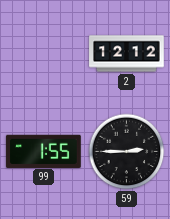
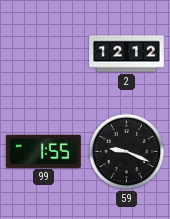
59: 2:45 -> 9:19
